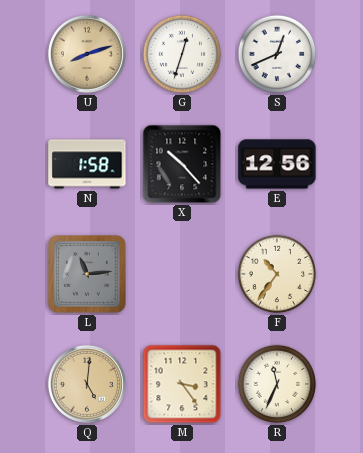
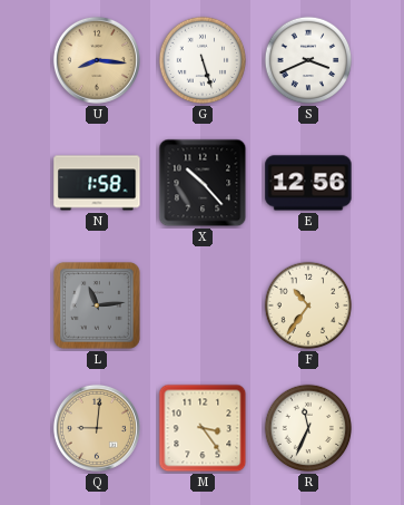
U: 8:12 -> 8:16
G: 12:33 -> 5:27
S: 12:41 -> 3:41
Q: 5:01 -> 9:01
